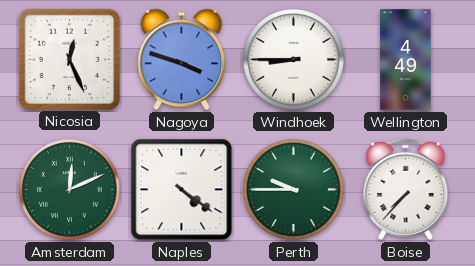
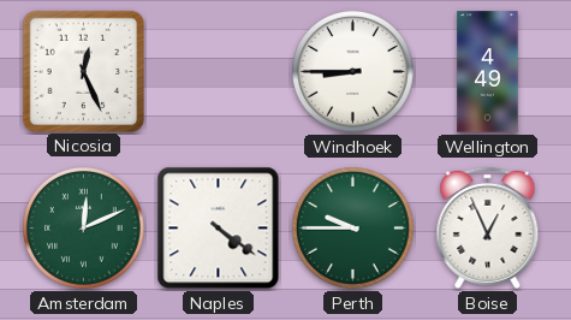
Nagoya: 3:48 -> none
Boise: 7:37 -> 12:56
